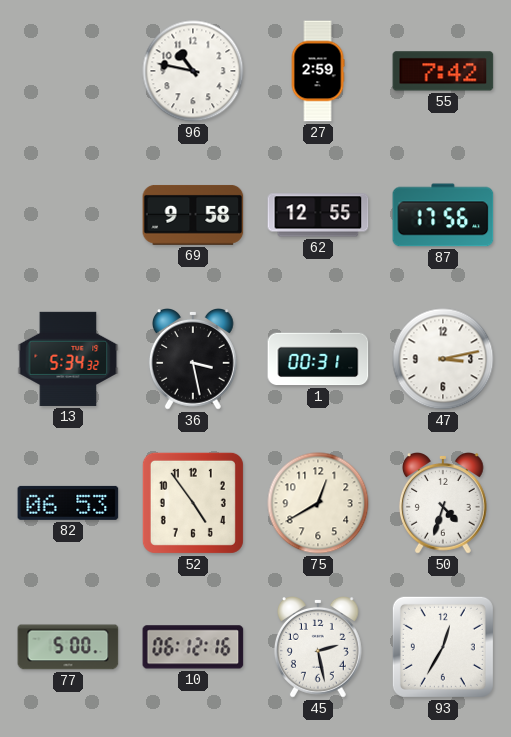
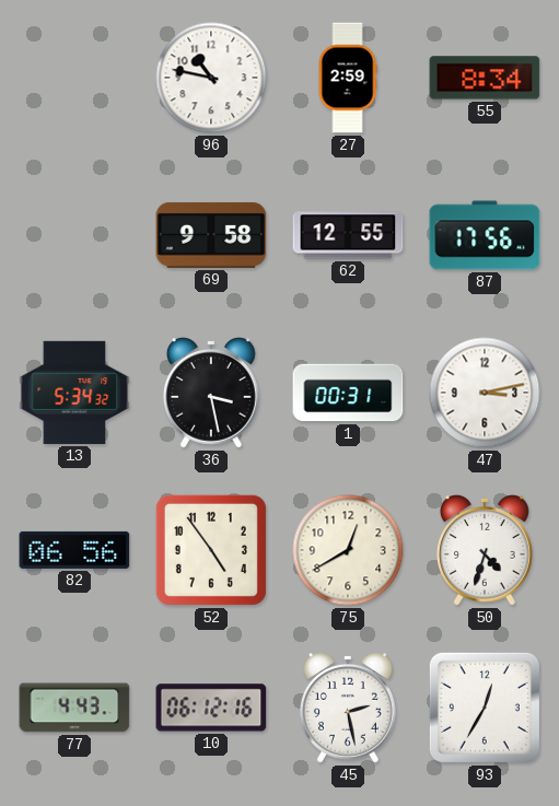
55: 7:42 -> 8:34
82: 06:53 -> 06:56
77: 5:00 -> 4:43
